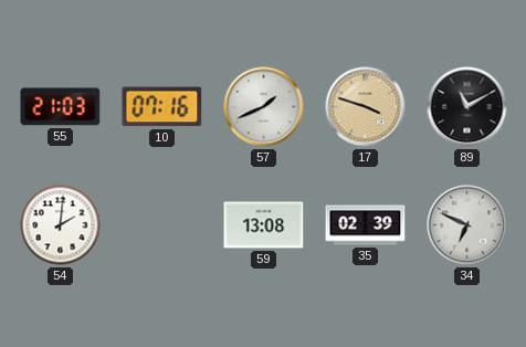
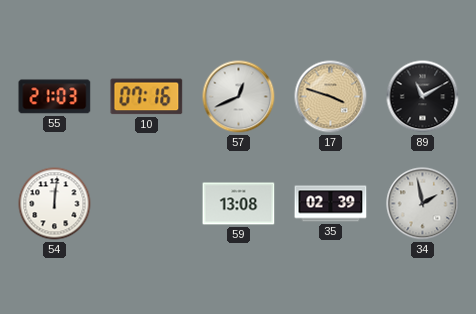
57: 1:41 -> 12:41
54: 2:01 -> 12:01
34: 6:49 -> 1:58
